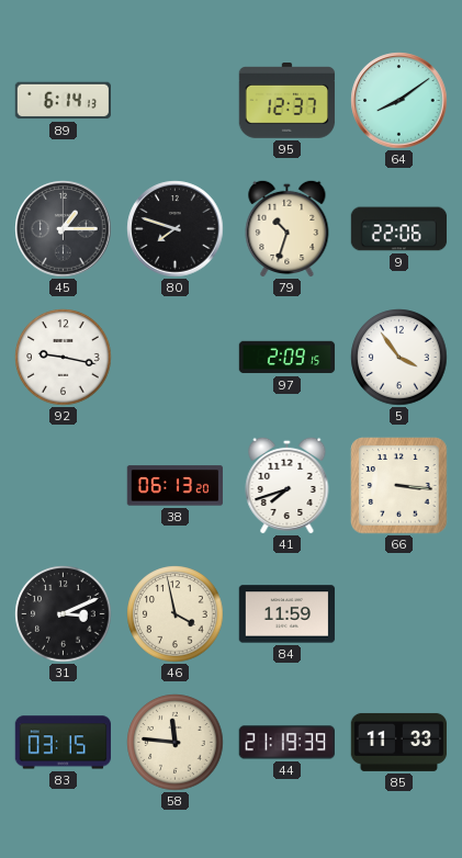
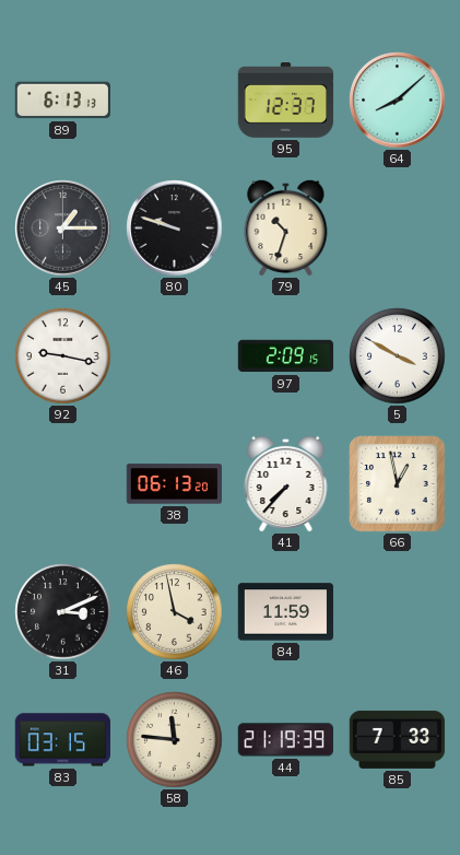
89: 6:14 -> 6:13
64: 8:09 -> 8:08
80: 7:48 -> 9:48
9: 22:06 -> none
5: 3:54 -> 3:50
41: 7:42 -> 7:37
66: 3:16 -> 12:58
85: 11:33 -> 7:33
